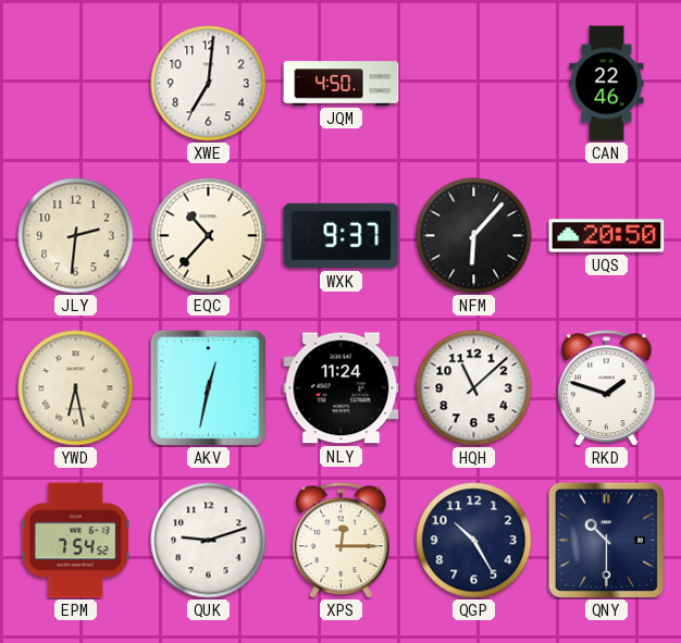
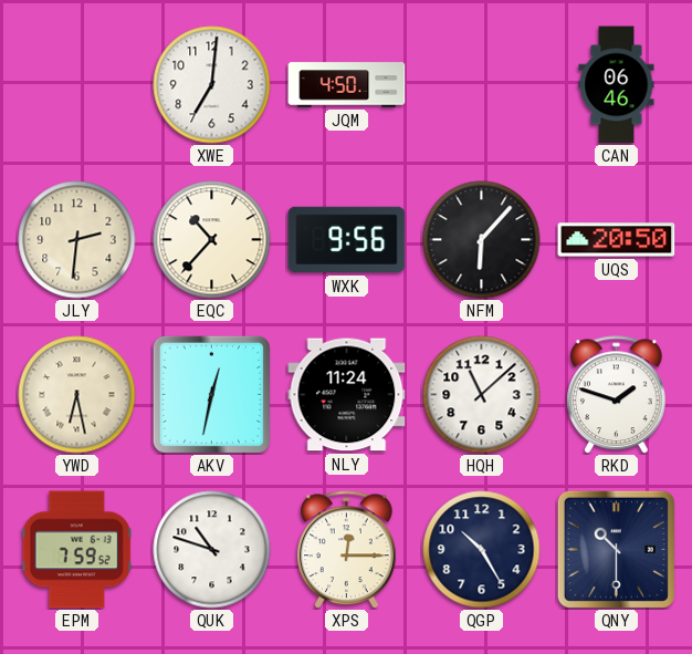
CAN: 22:46 -> 06:46
WXK: 9:37 -> 9:56
EPM: 7:54 -> 7:59
QUK: 9:12 -> 10:48
